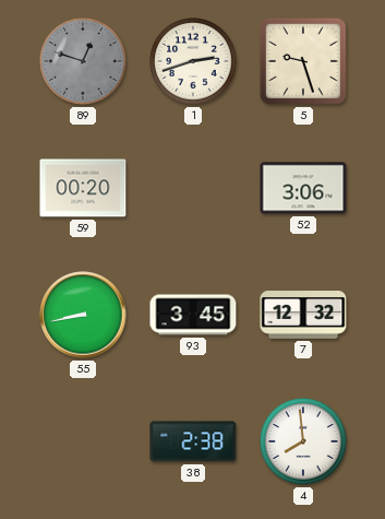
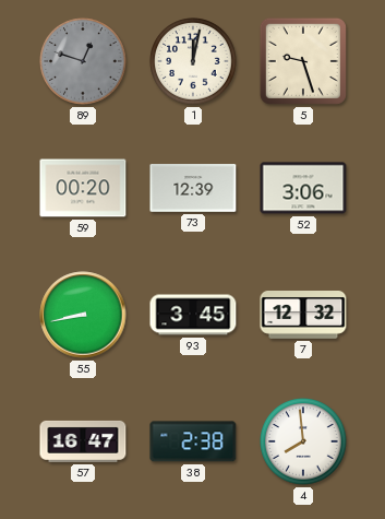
1: 2:42 -> 12:02
73: none -> 12:39
57: none -> 16:47
